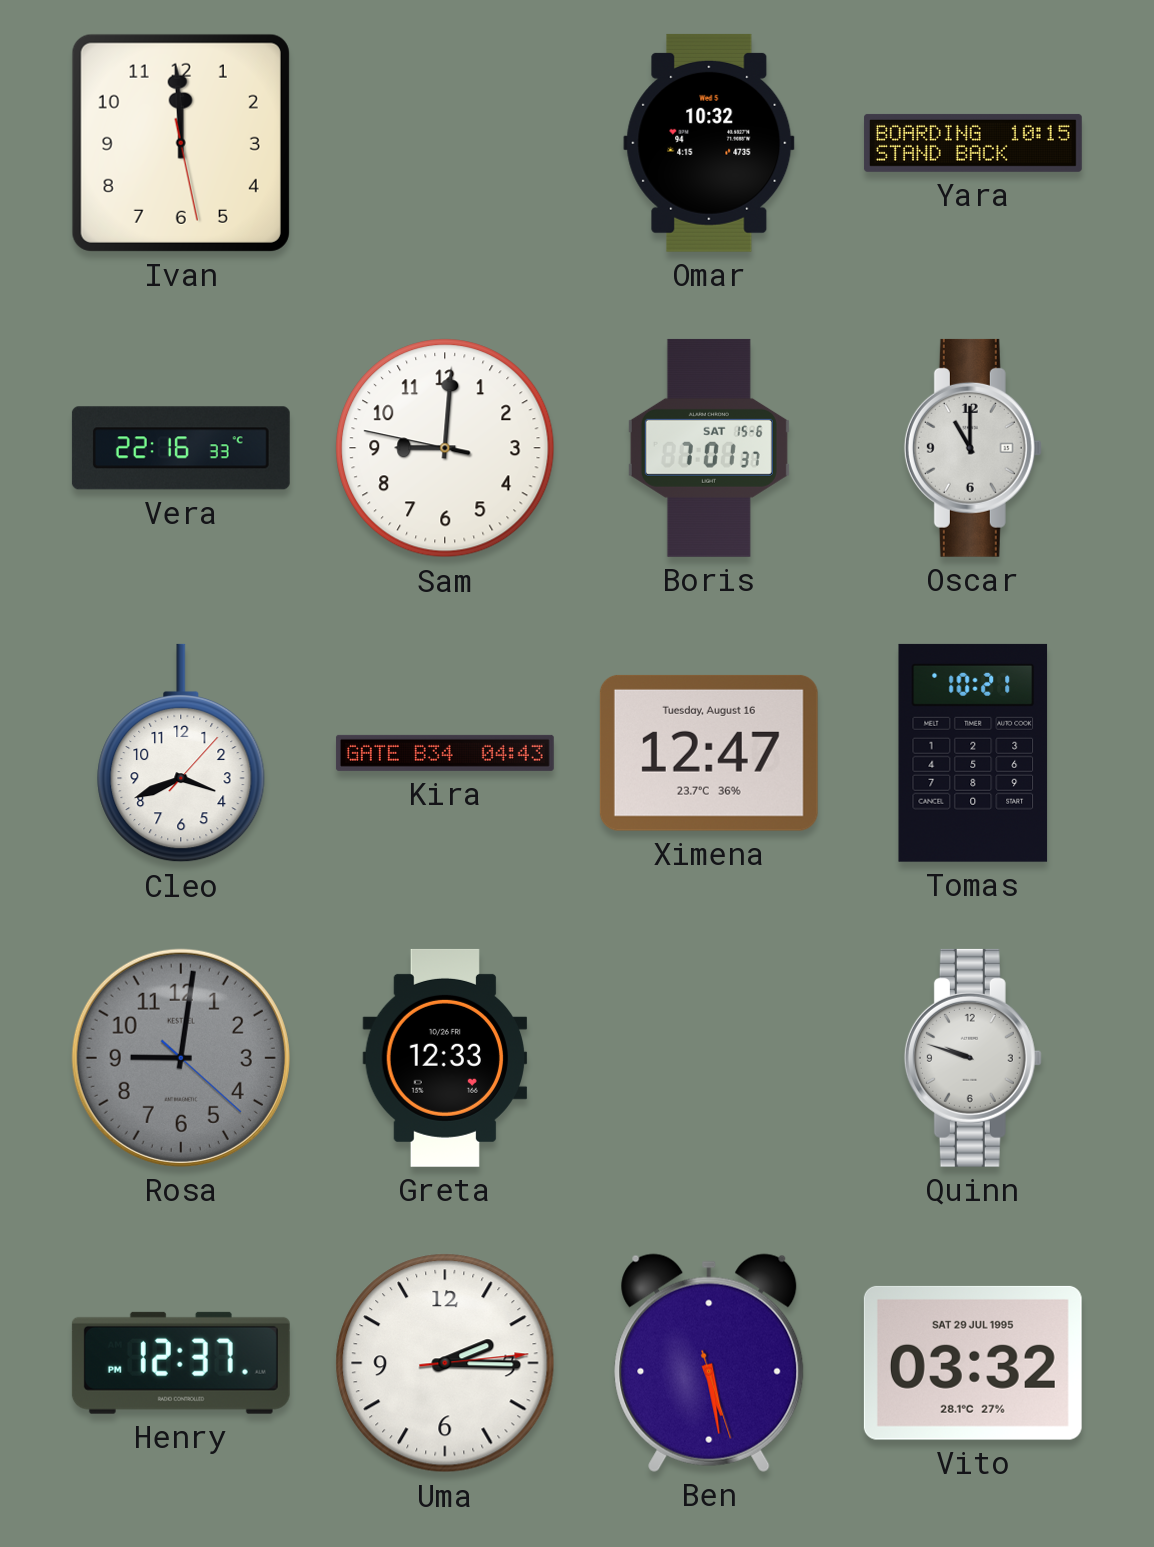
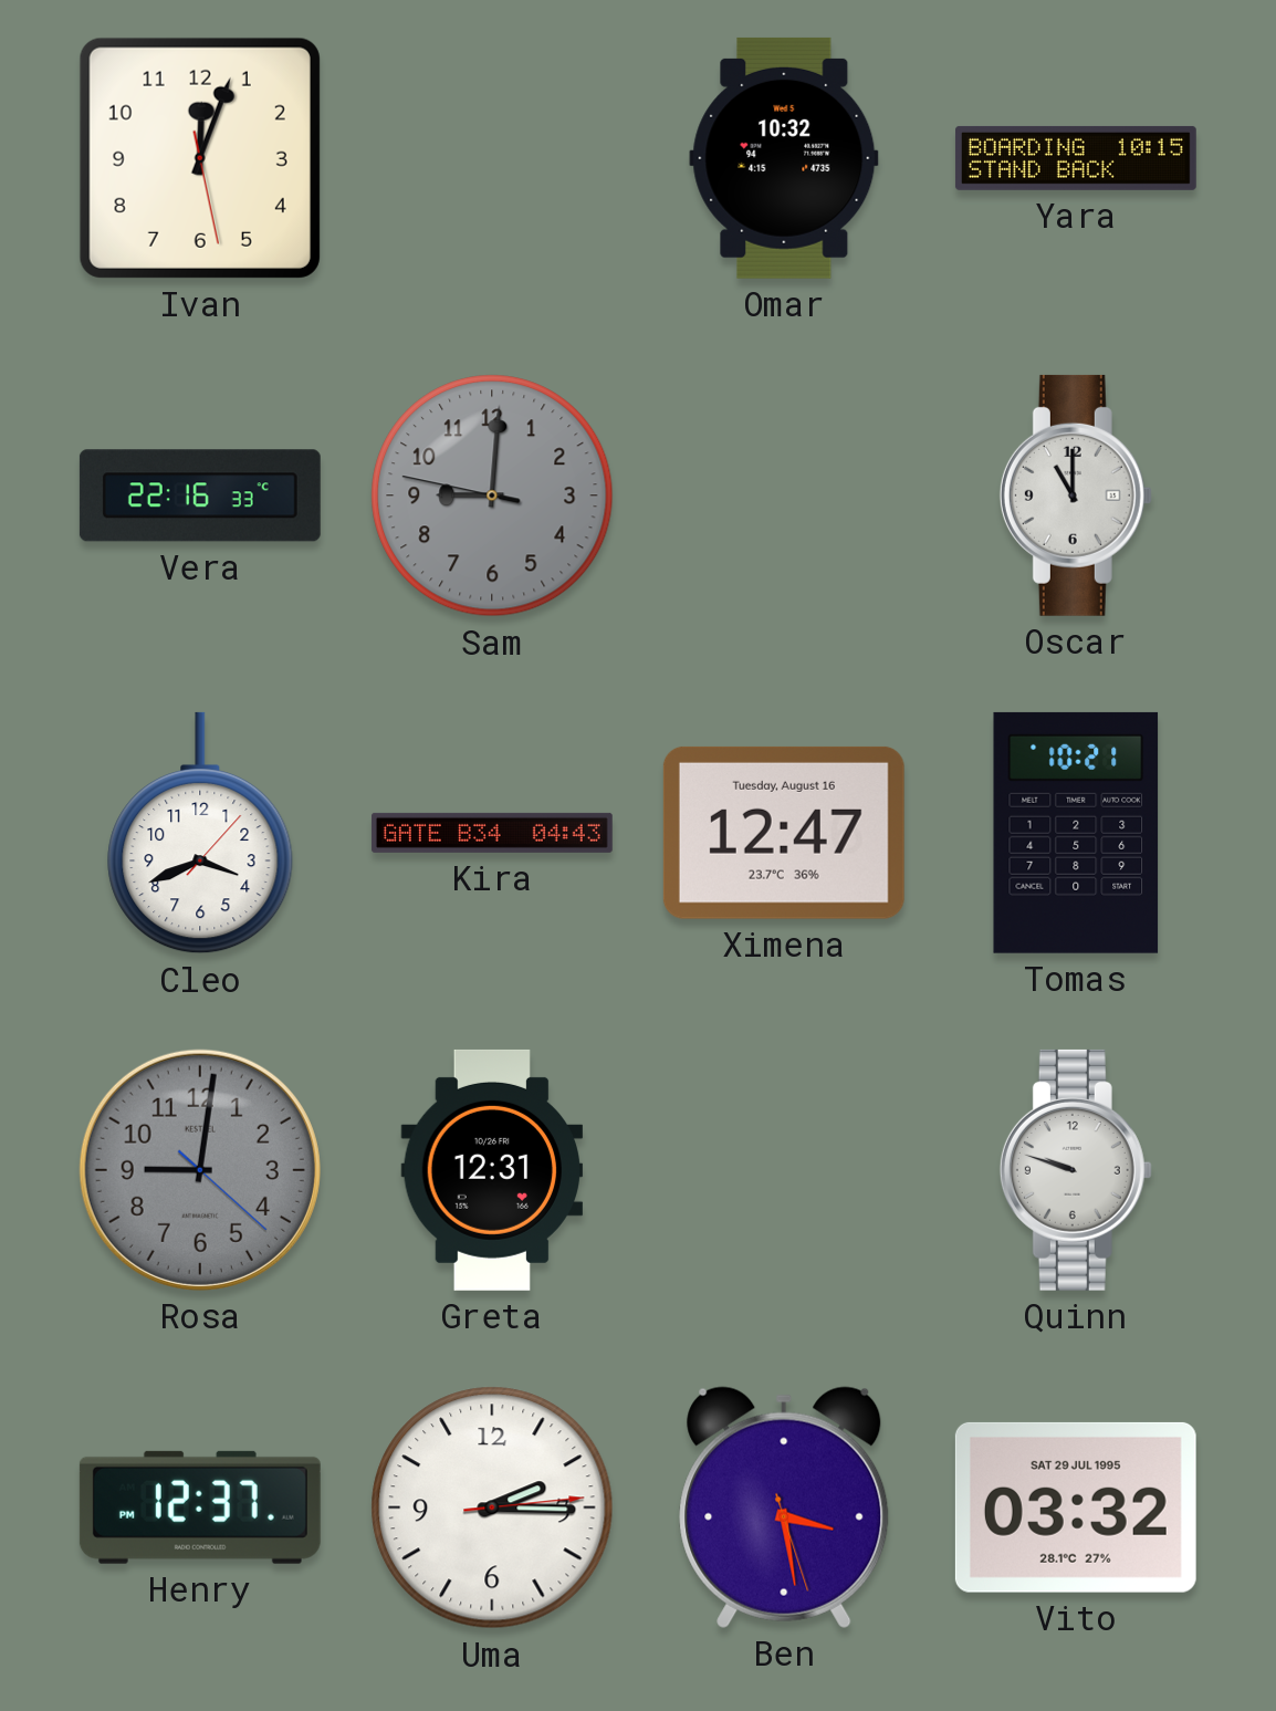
Ivan: 11:59 -> 12:03
Sam dial: white -> grey
Boris: 7:01 -> none
Greta: 12:33 -> 12:31
Ben: 5:28 -> 3:28
